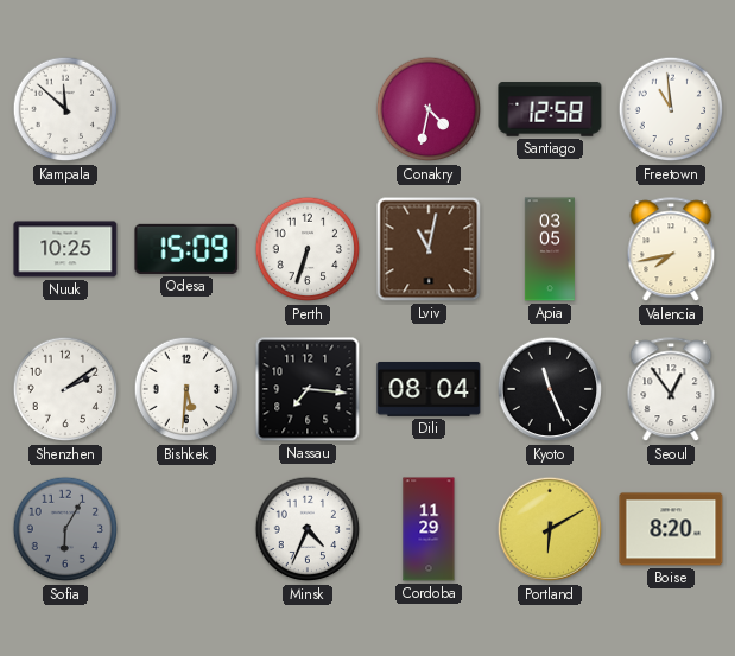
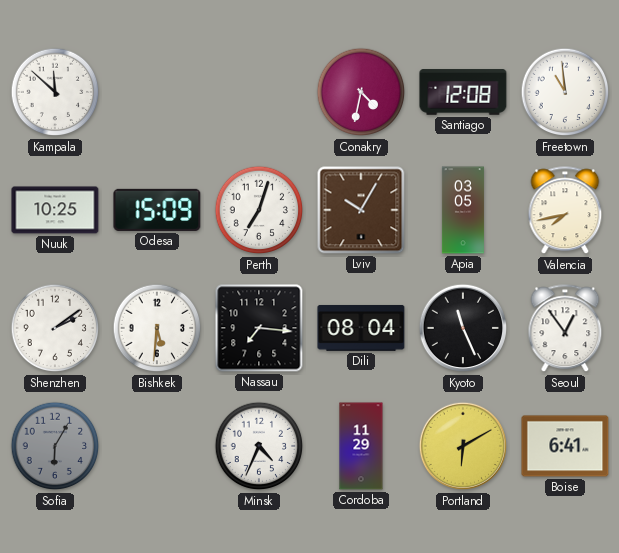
Santiago: 12:58 -> 12:08
Perth: 6:33 -> 7:03
Lviv: 11:02 -> 10:05
Boise: 8:20 -> 6:41
